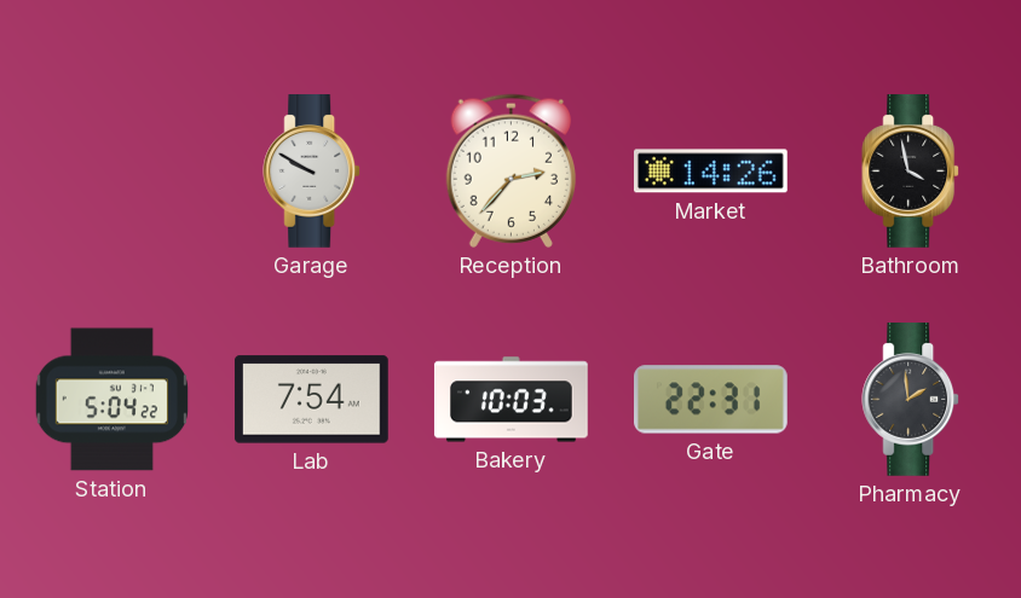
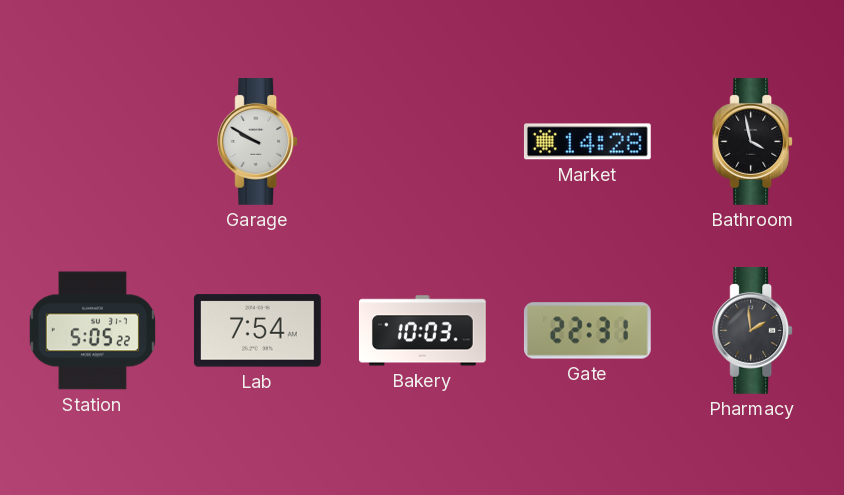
Reception: 2:37 -> none
Market: 14:26 -> 14:28
Station: 5:04 -> 5:05
